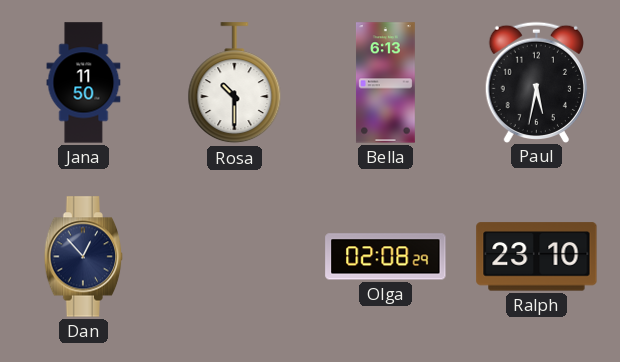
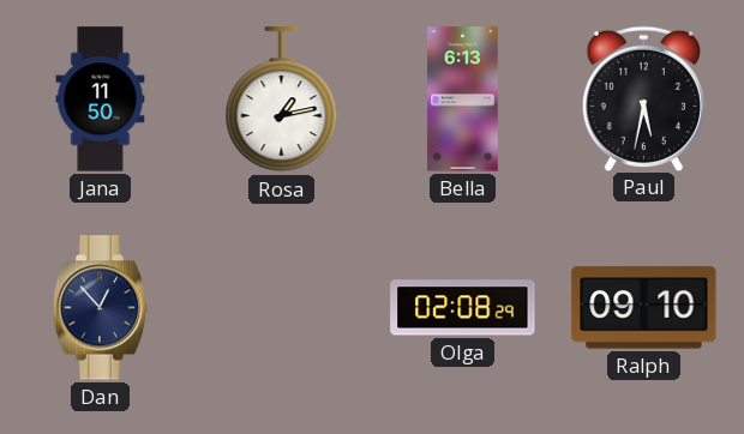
Rosa: 10:30 -> 1:13
Ralph: 23:10 -> 09:10
